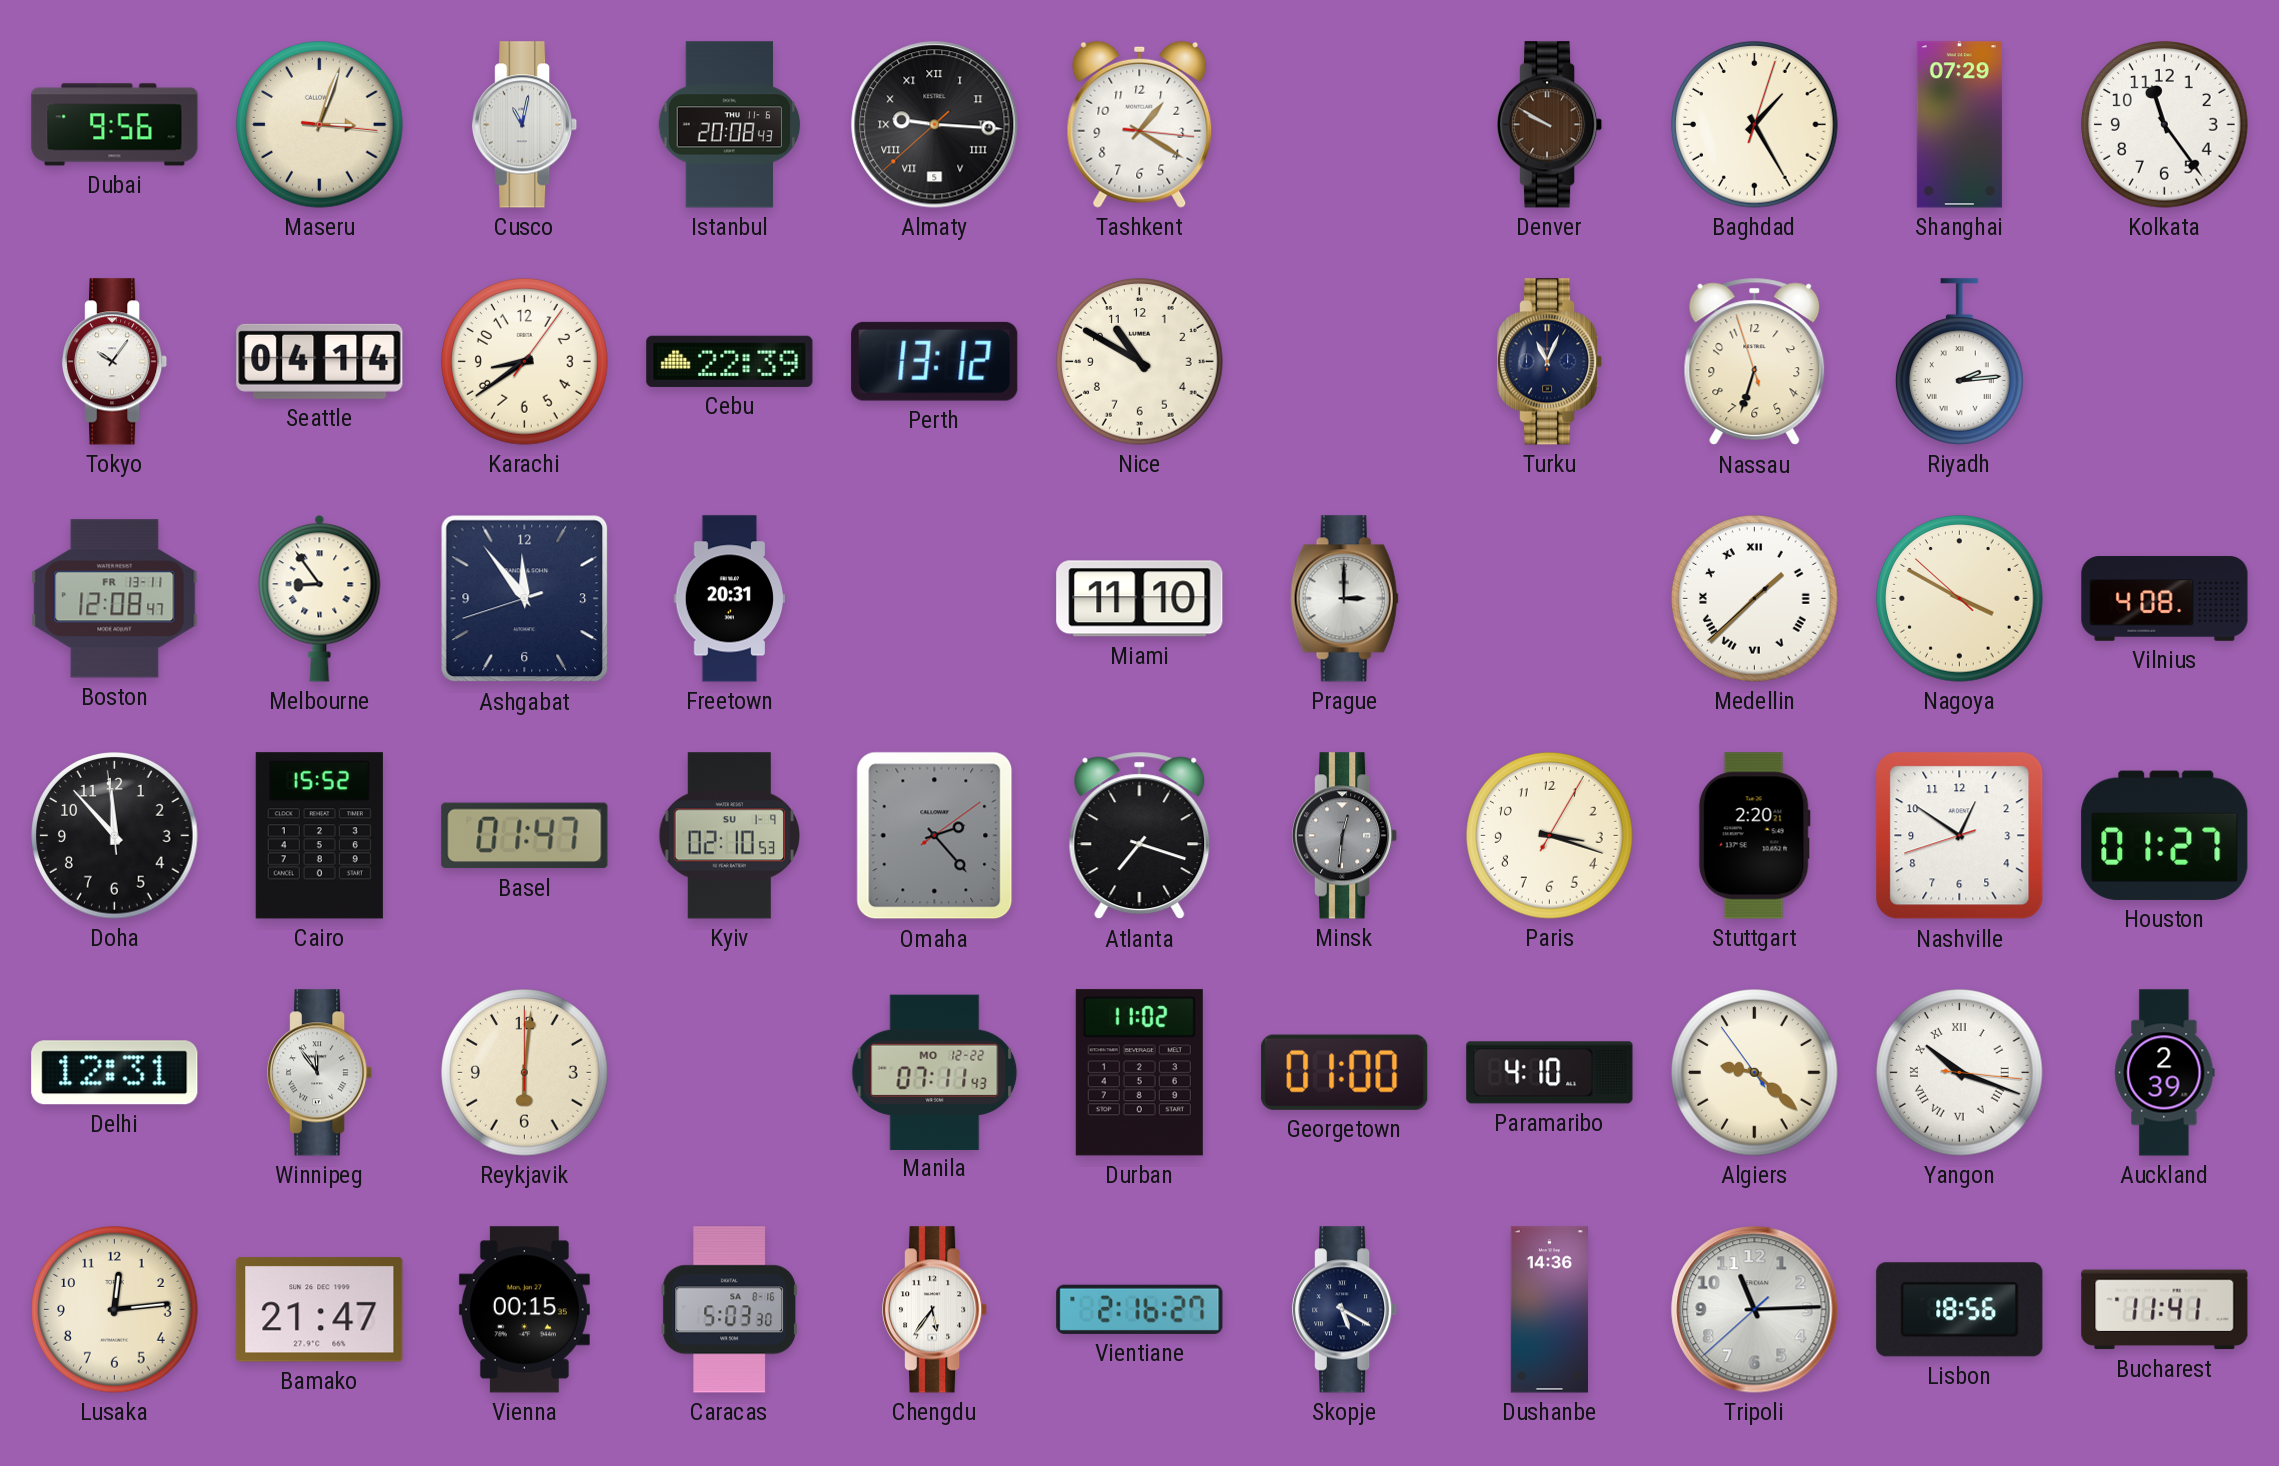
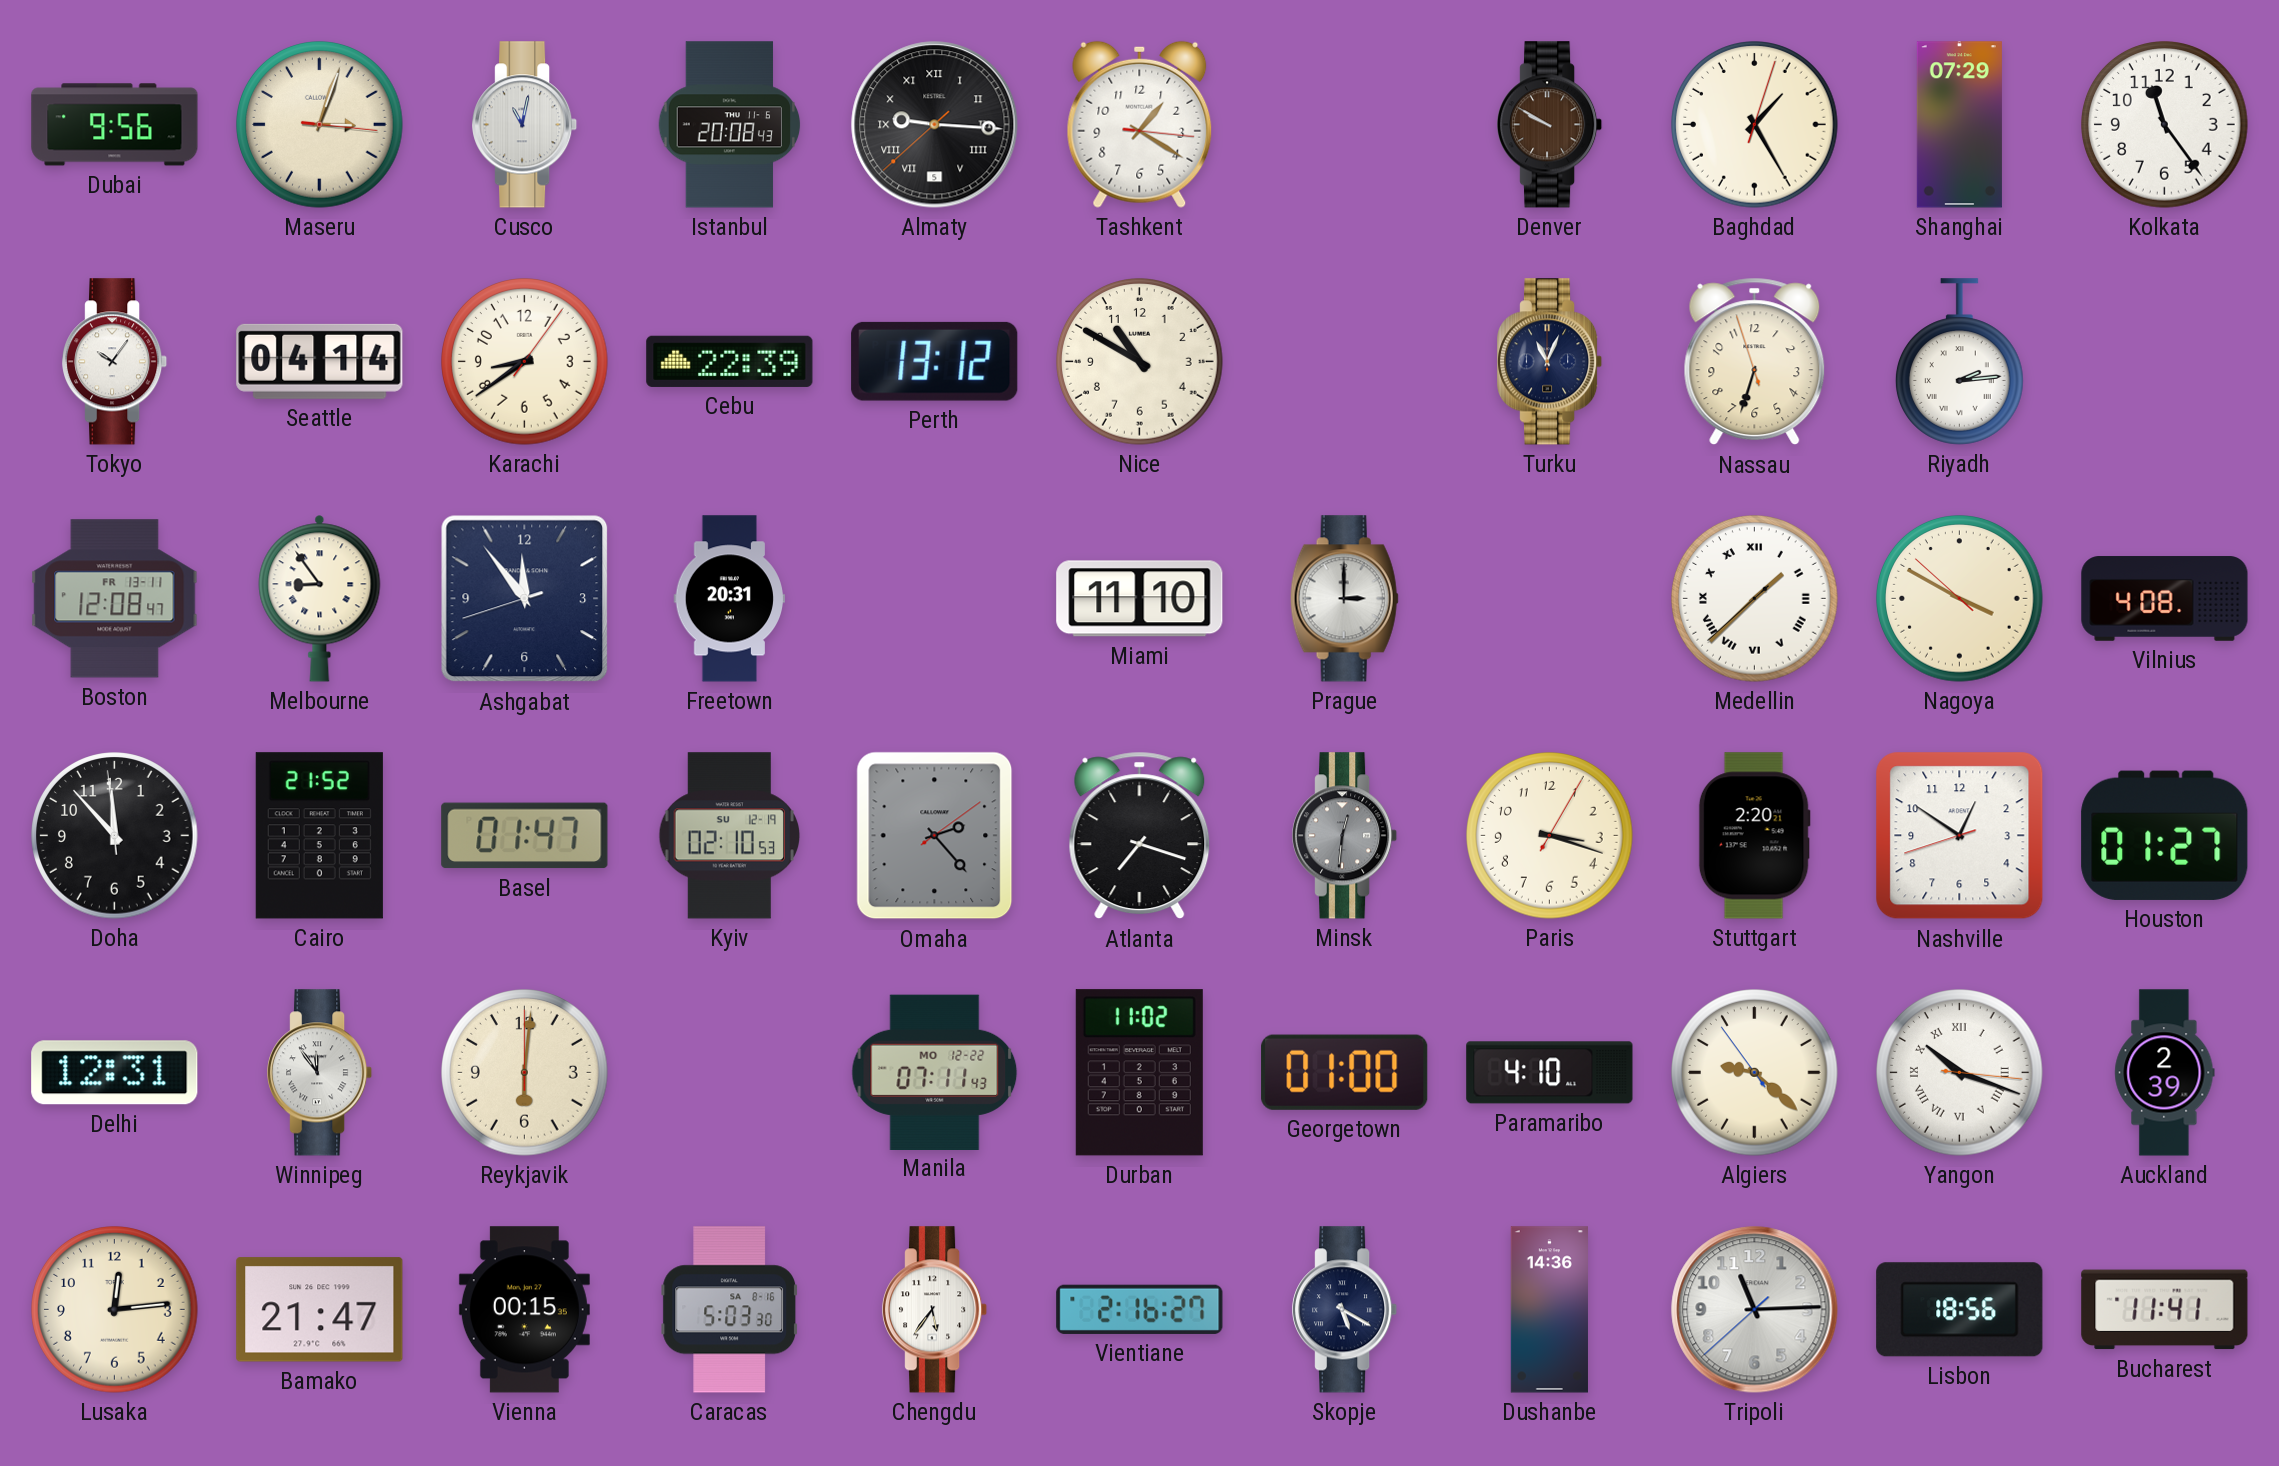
Cairo: 15:52 -> 21:52
Kyiv date: SU 1-9 -> SU 12-19
